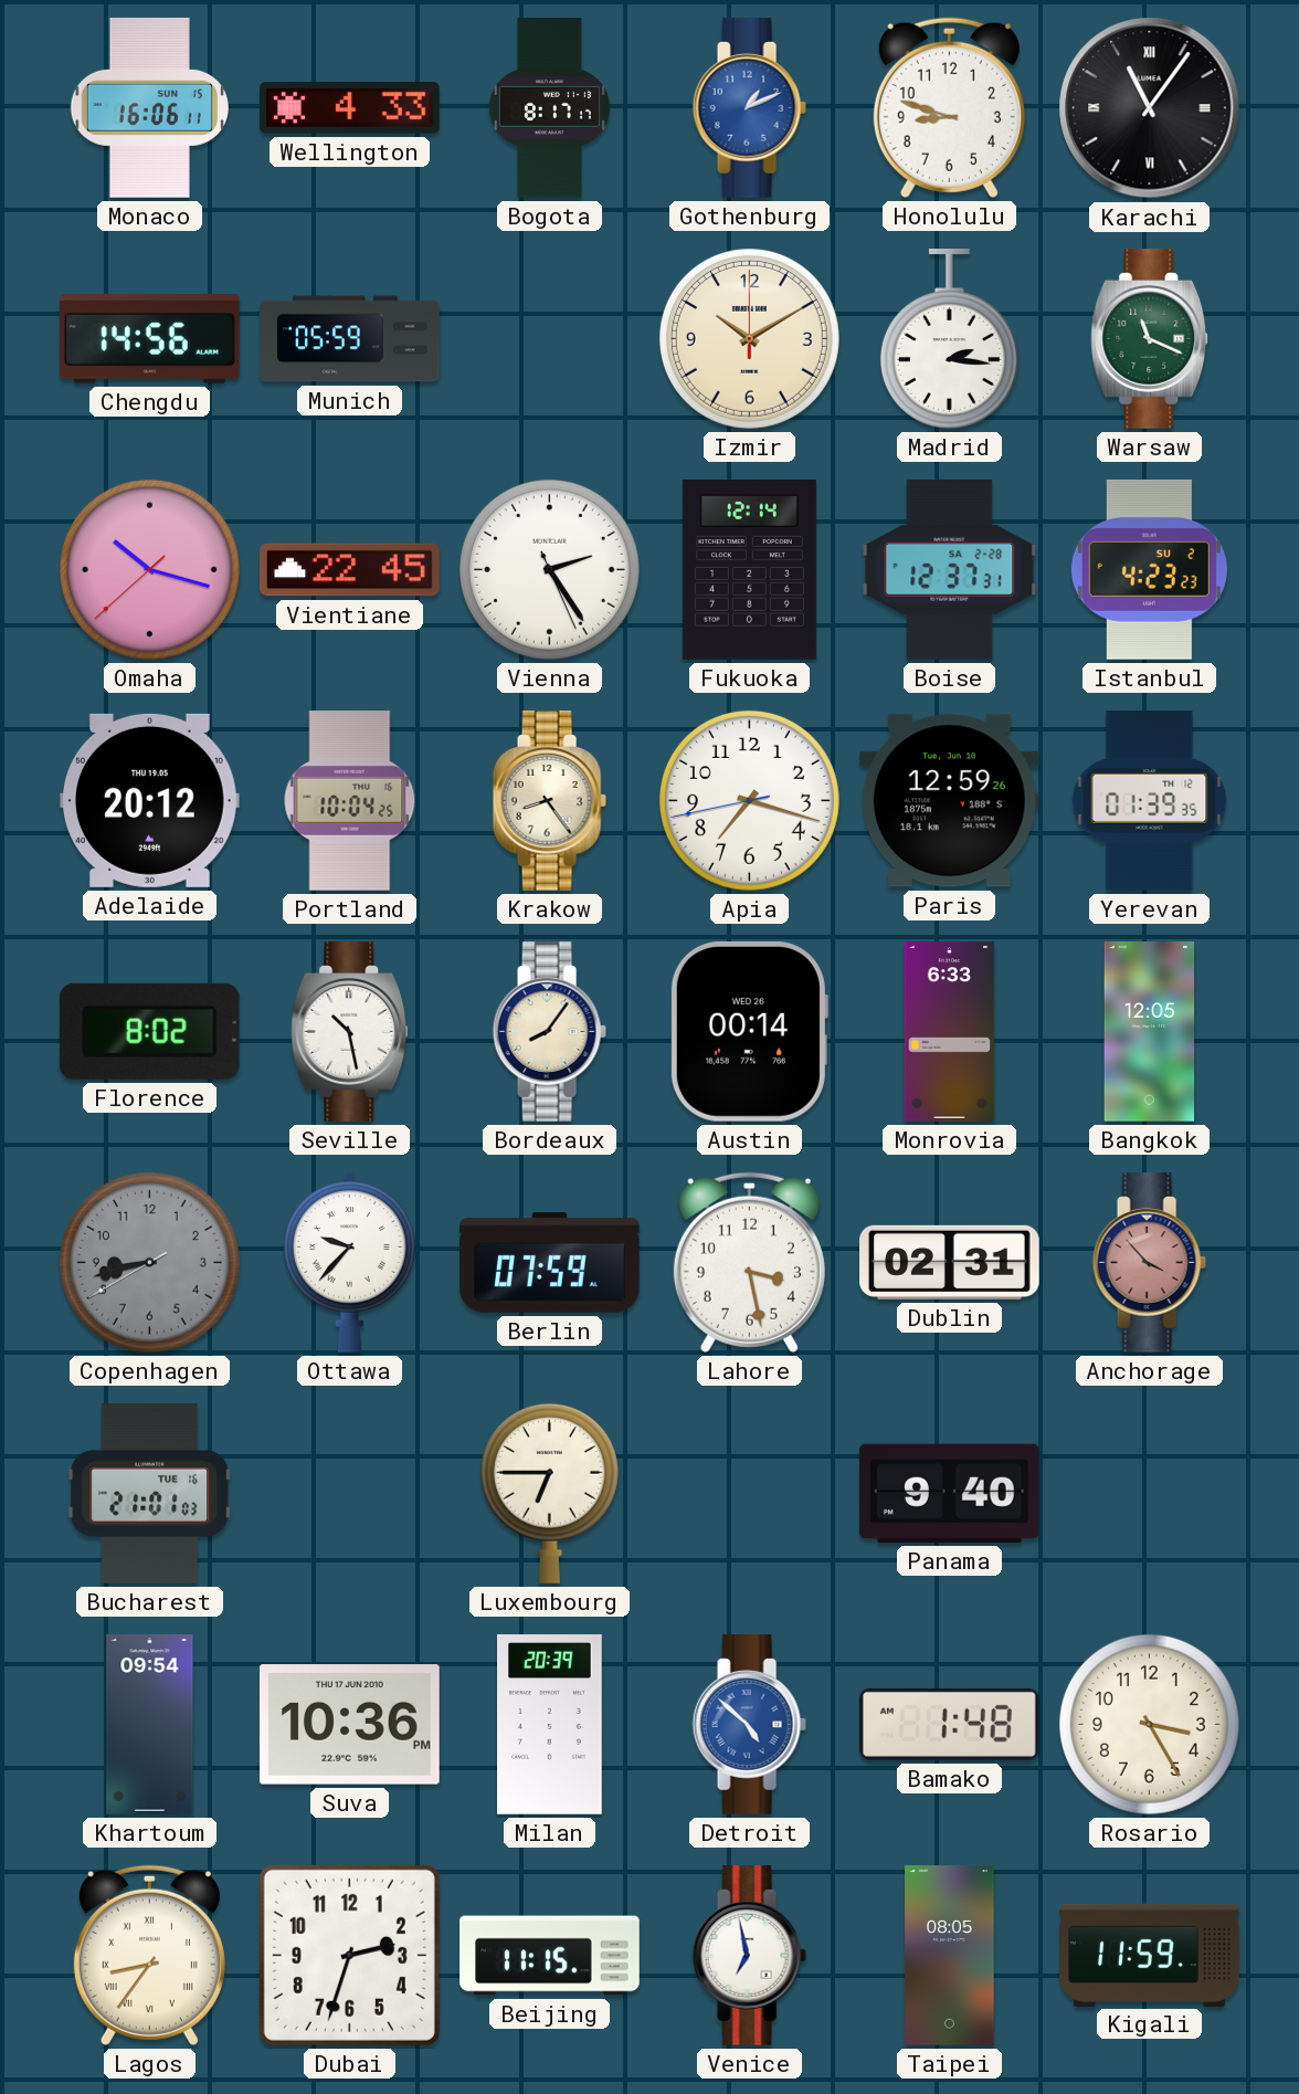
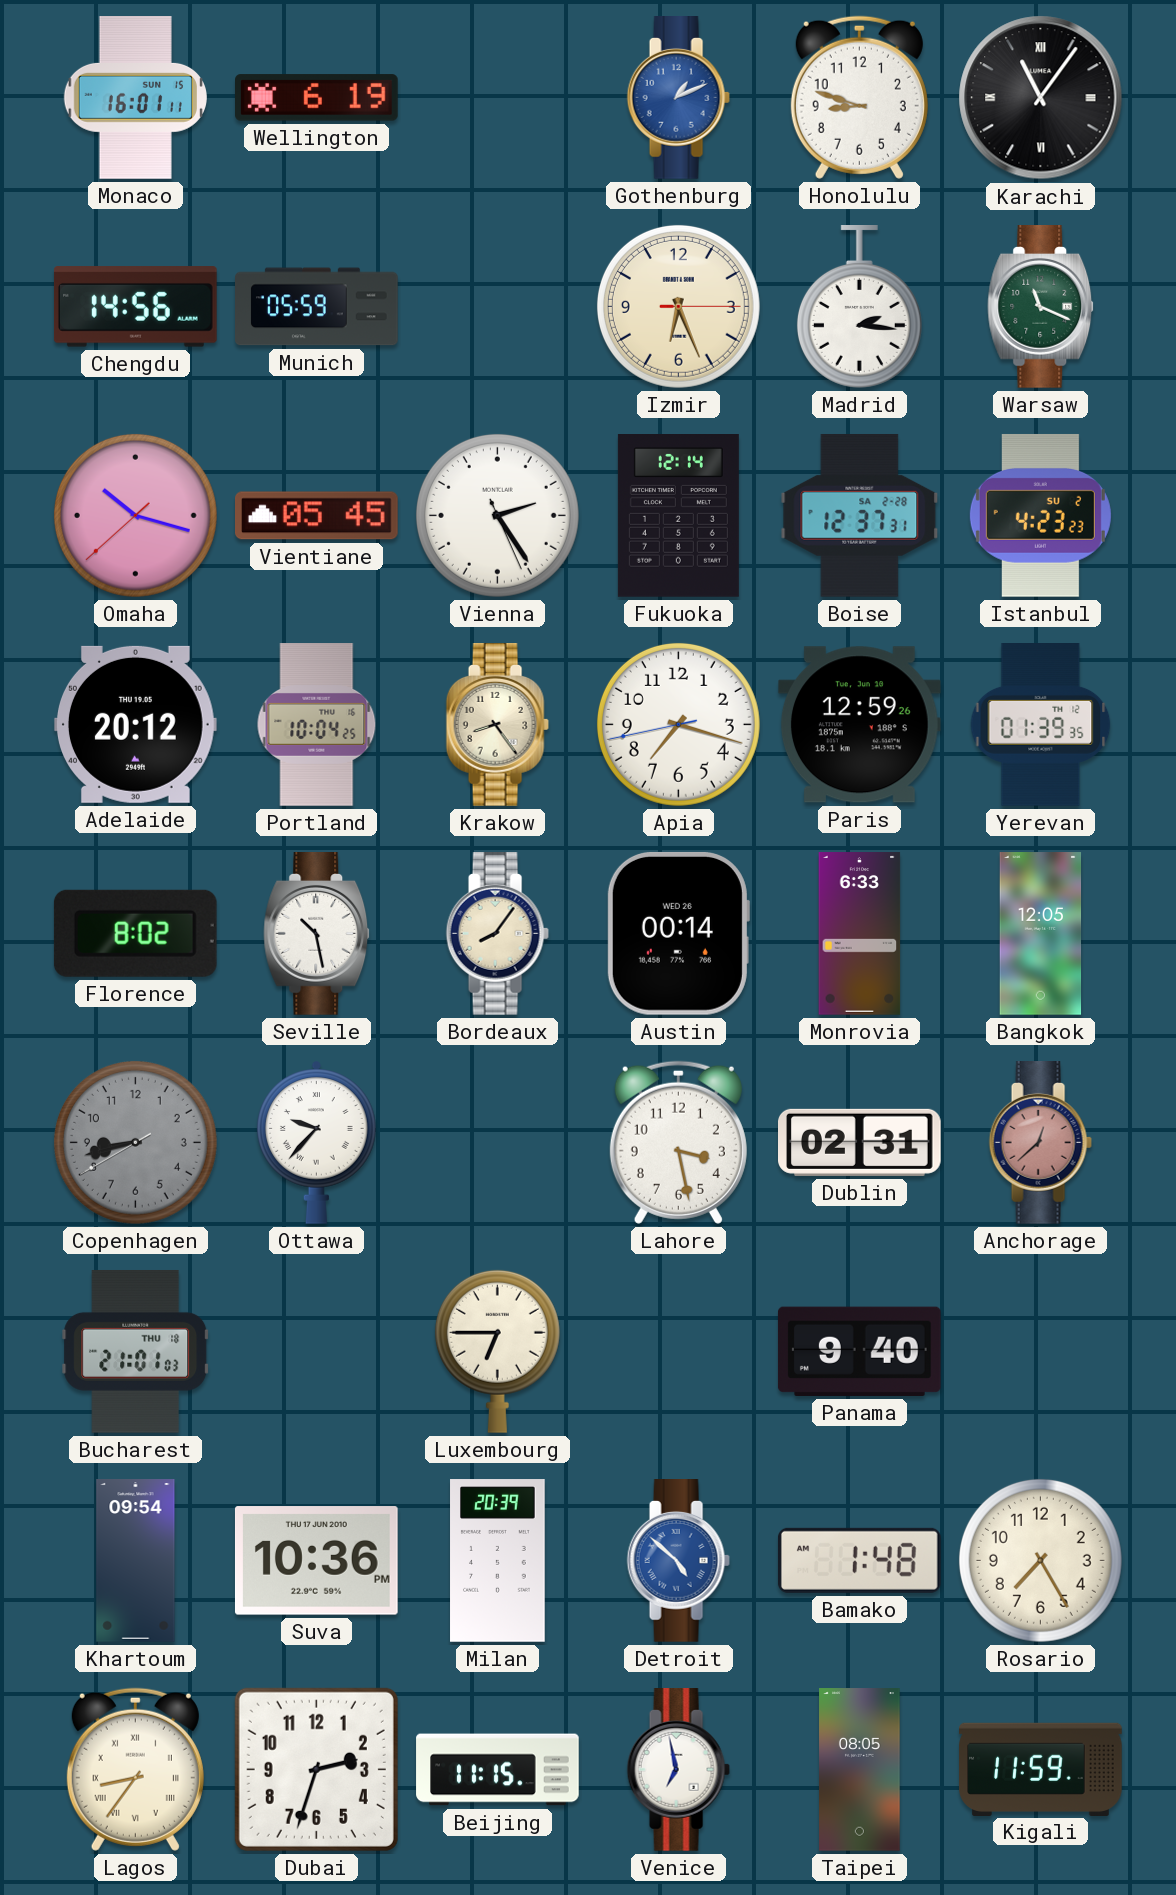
Monaco: 16:06 -> 16:01
Wellington: 4:33 -> 6:19
Bogota: 8:17 -> none
Izmir: 10:10 -> 6:26
Vientiane: 22:45 -> 05:45
Berlin: 07:59 -> none
Anchorage: 3:53 -> 12:38
Bucharest date: TUE 16 -> THU 18
Rosario: 3:25 -> 7:25
